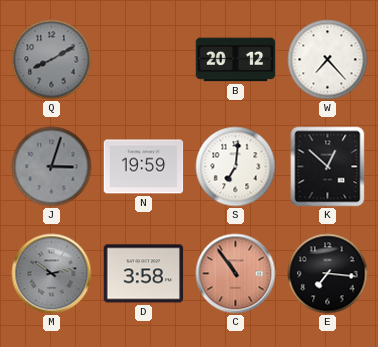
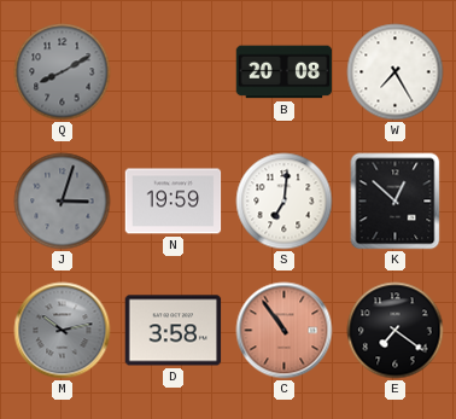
B: 20:12 -> 20:08
W: 7:23 -> 7:25
E: 7:16 -> 7:21
